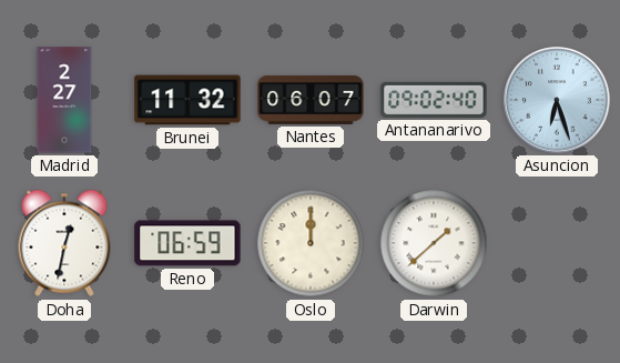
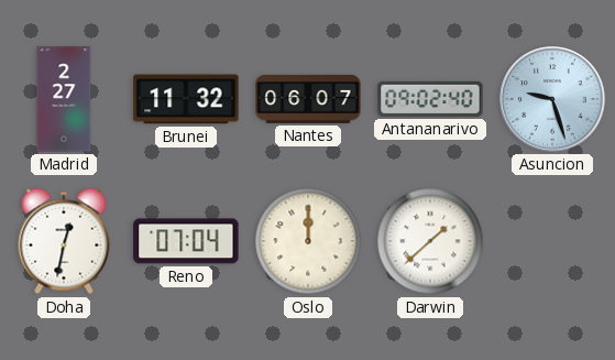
Asuncion: 6:27 -> 9:27
Reno: 06:59 -> 07:04
